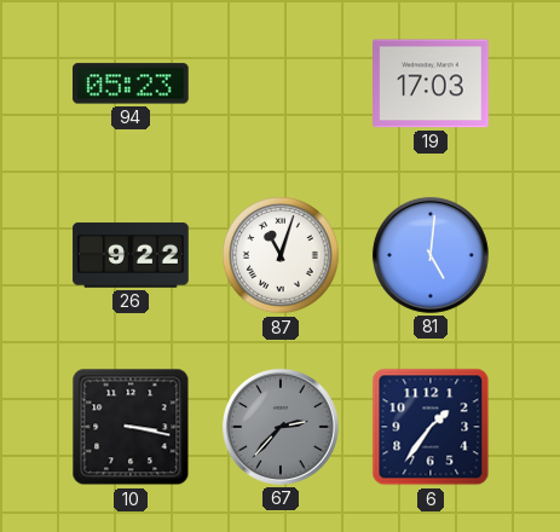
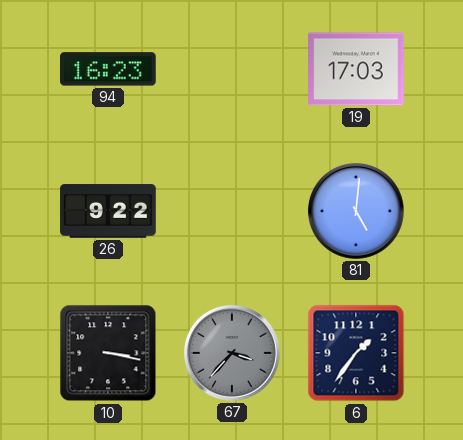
94: 05:23 -> 16:23
87: 11:03 -> none
67: 2:37 -> 3:37
